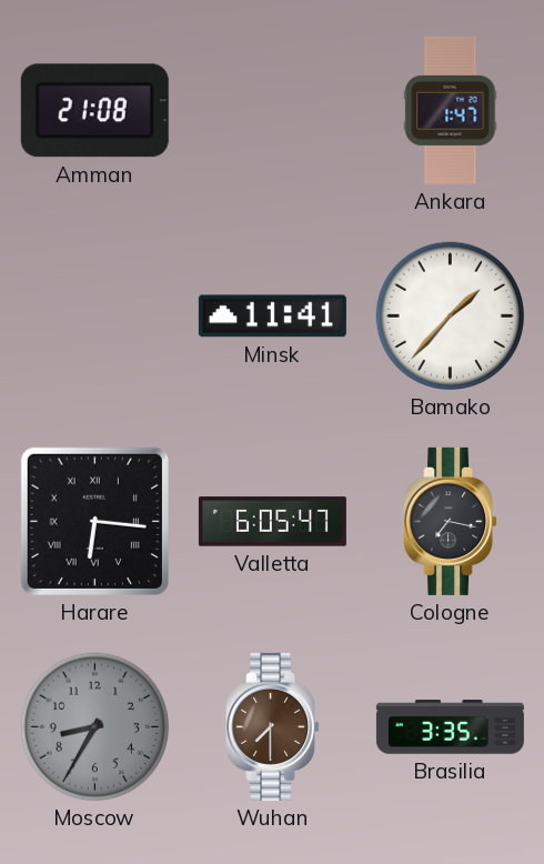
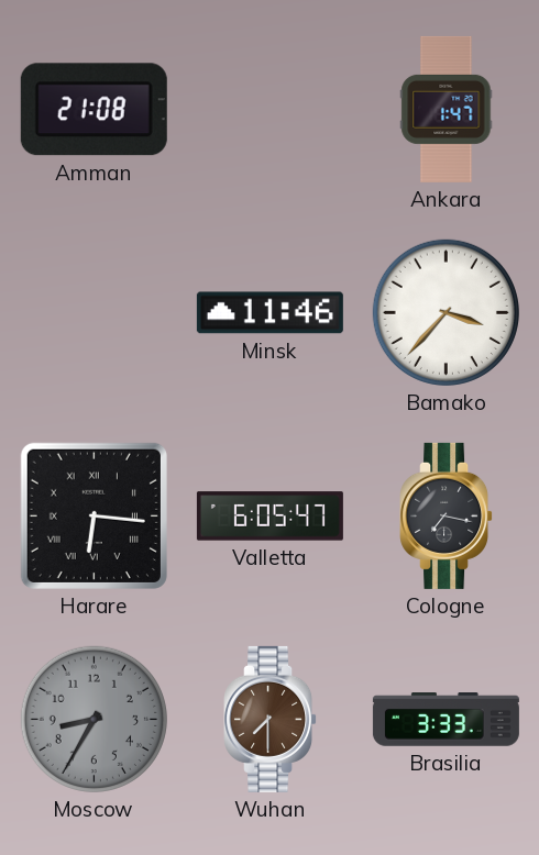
Minsk: 11:41 -> 11:46
Bamako: 1:37 -> 3:37
Brasilia: 3:35 -> 3:33
